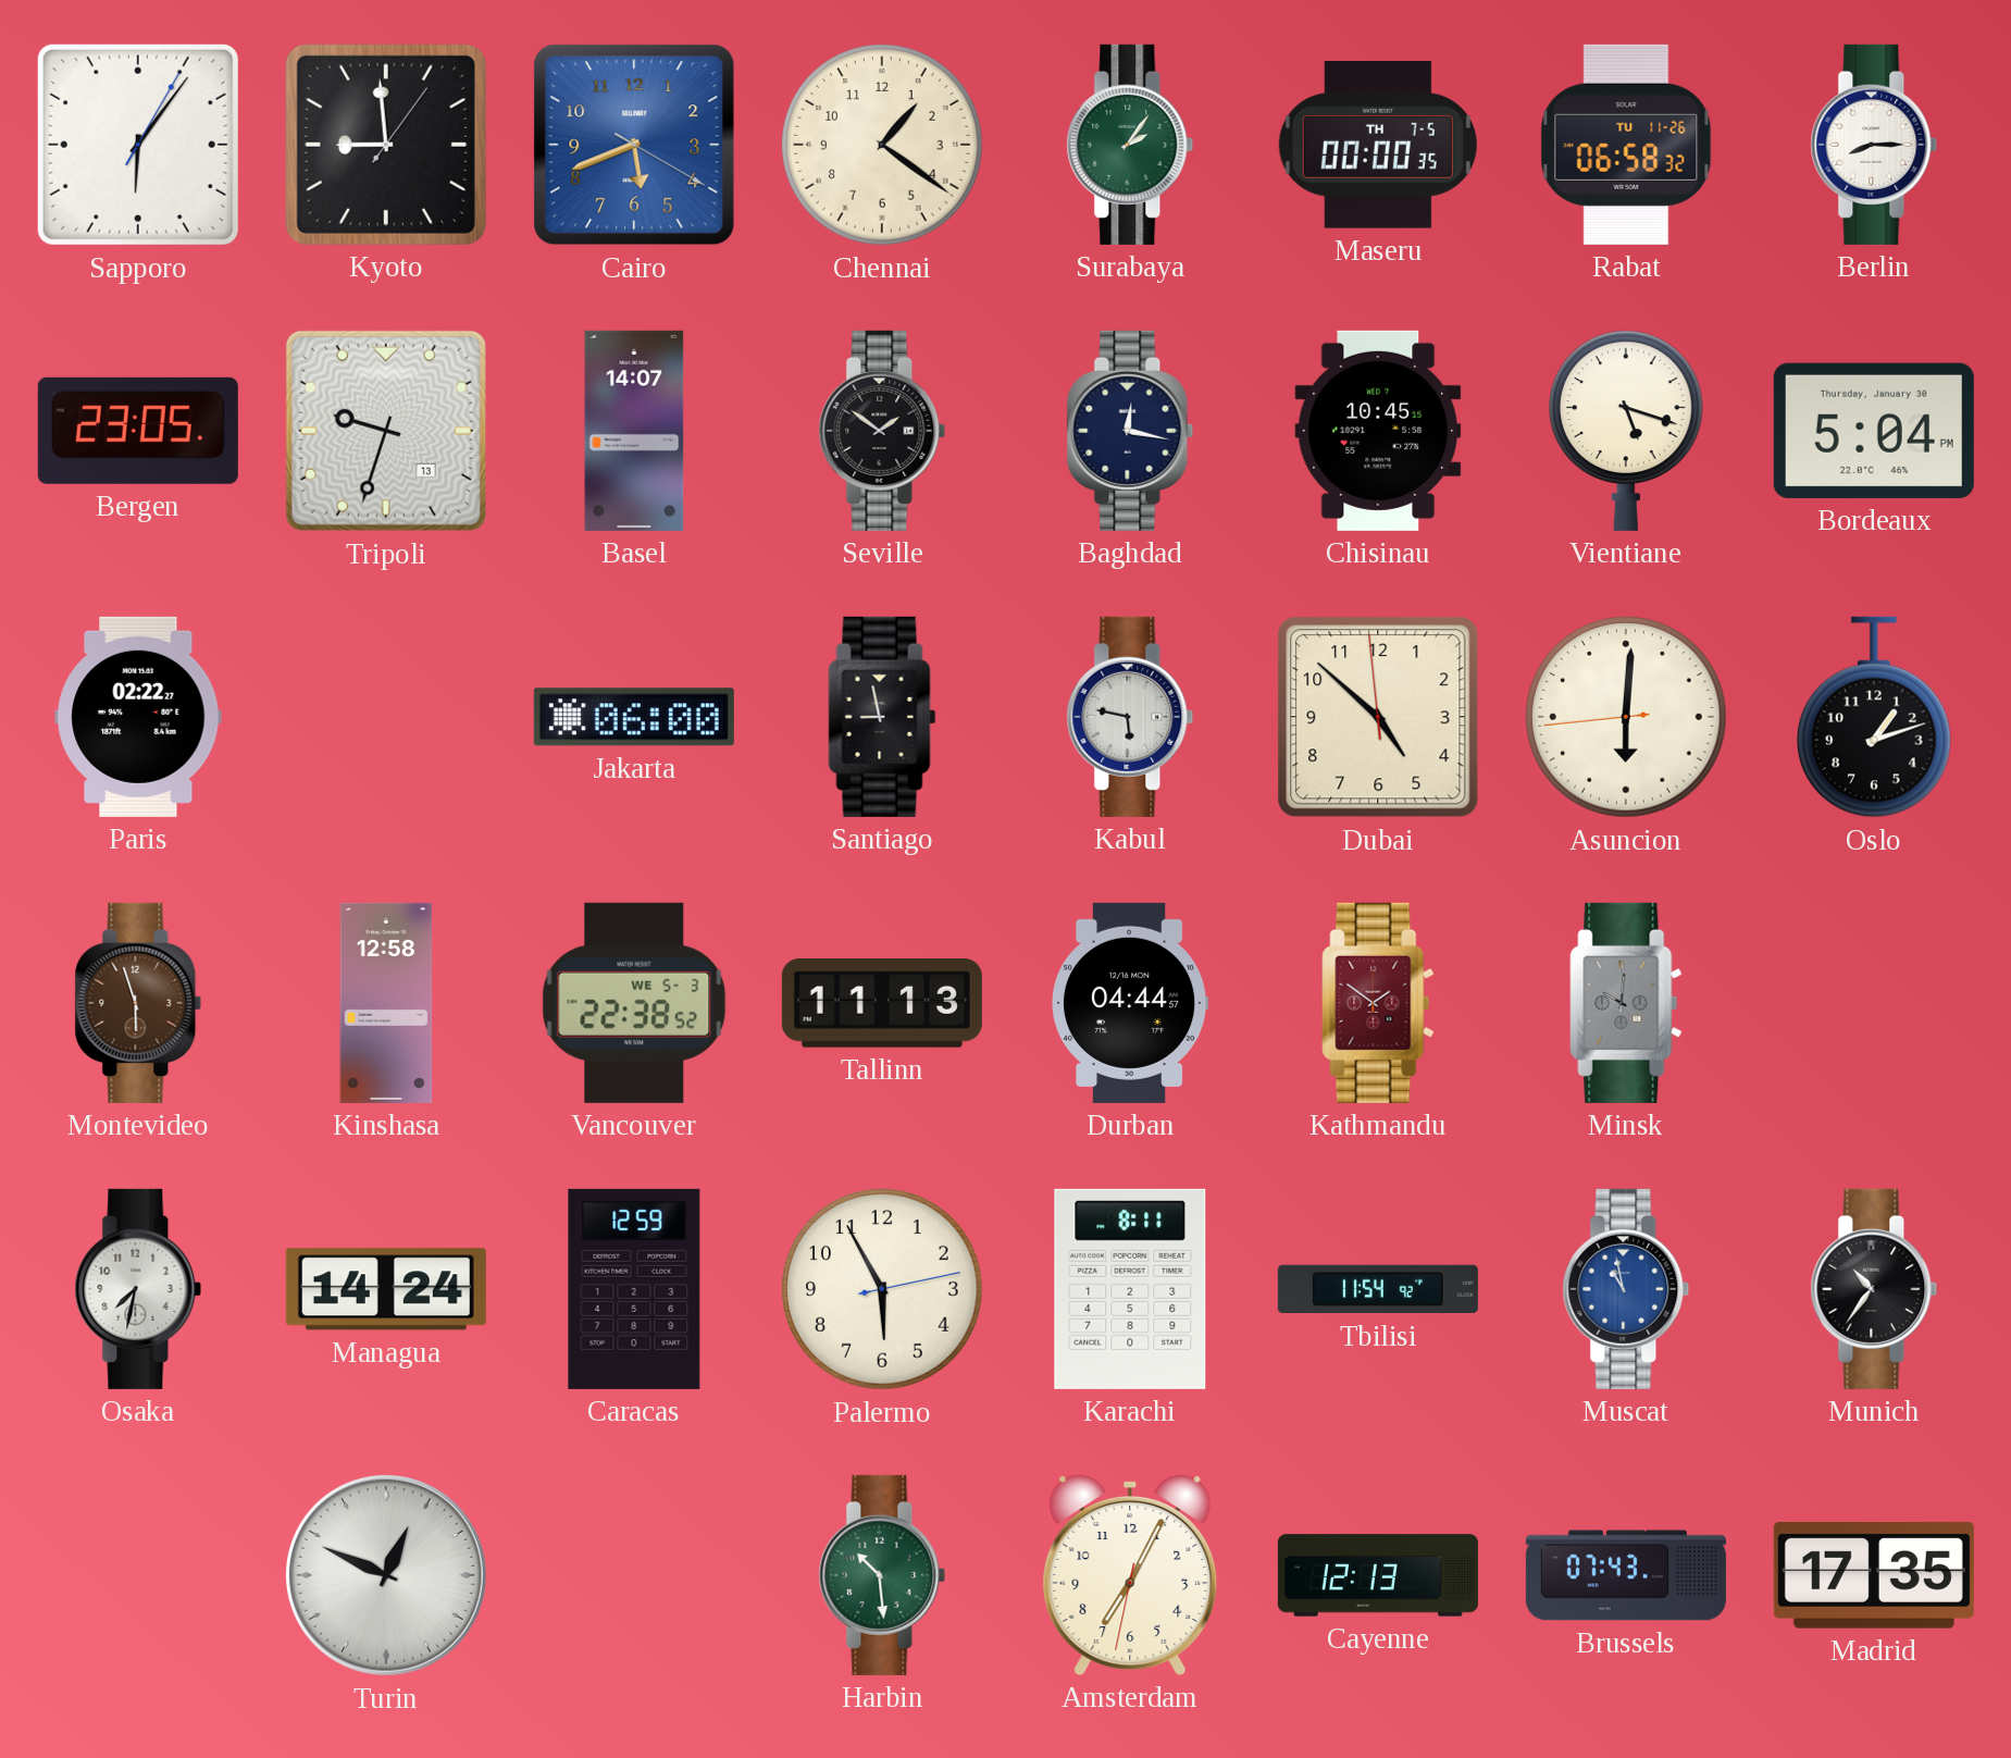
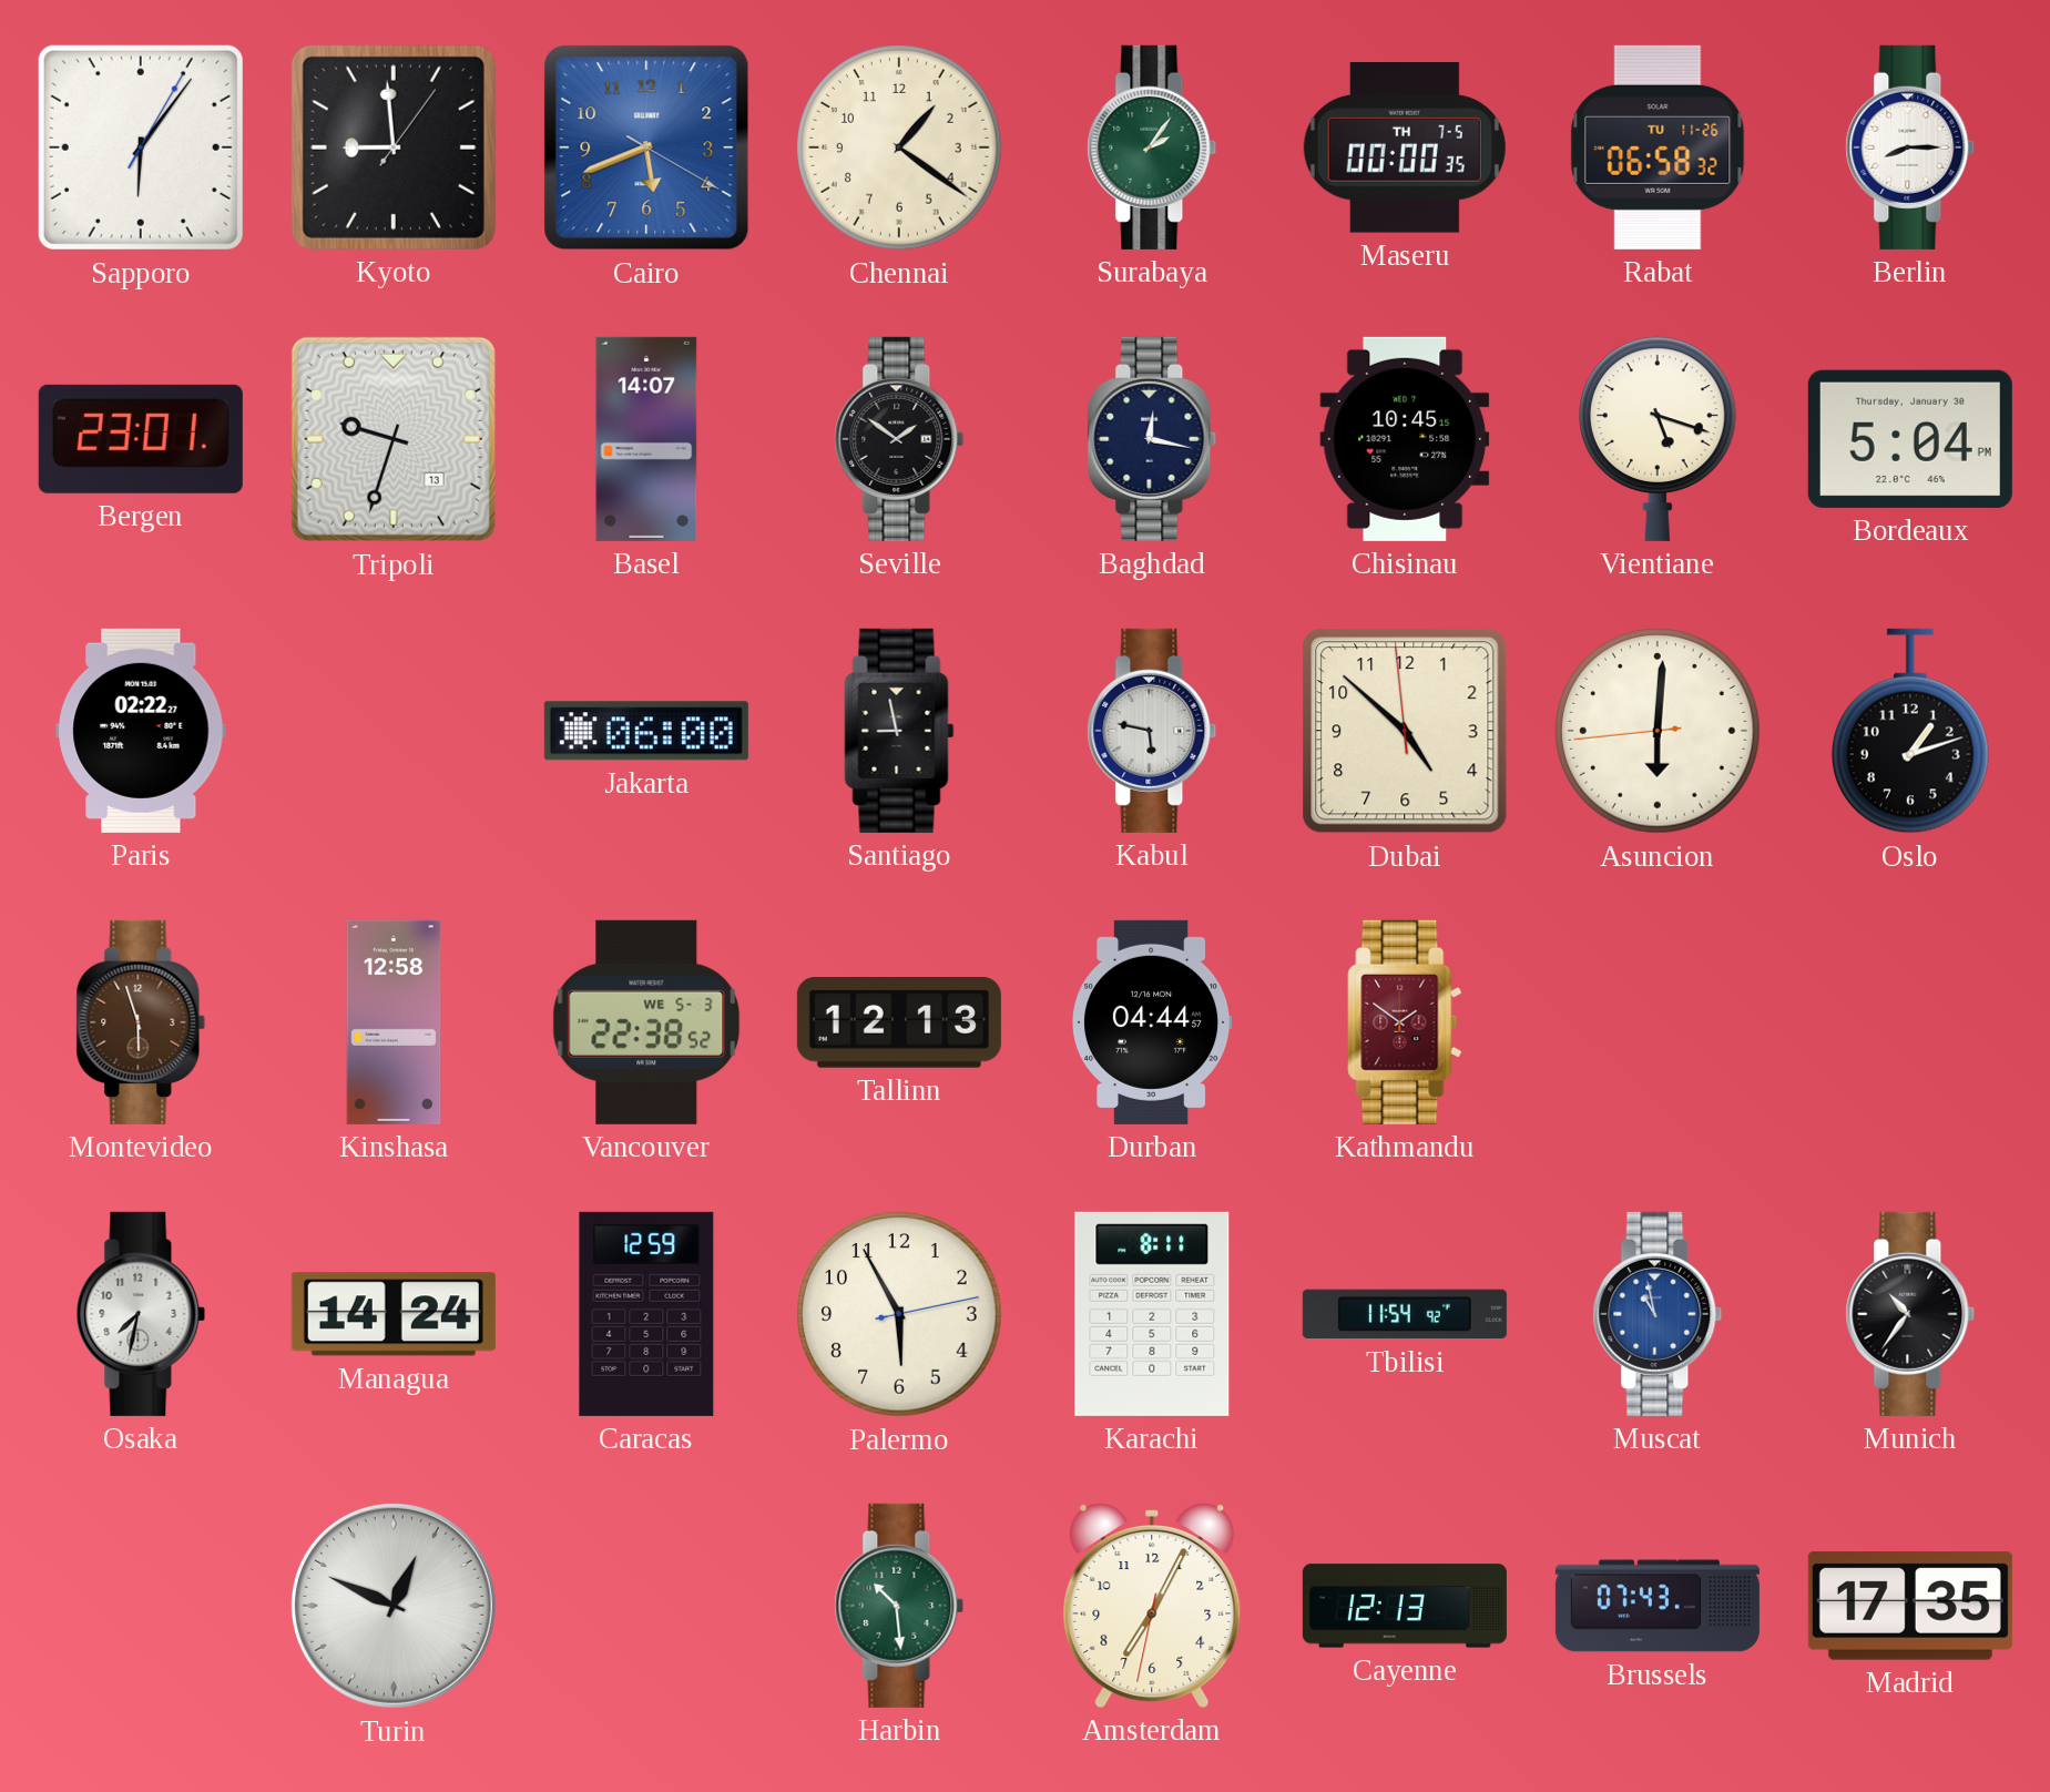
Bergen: 23:05 -> 23:01
Tallinn: 11:13 -> 12:13
Minsk: 10:01 -> none
